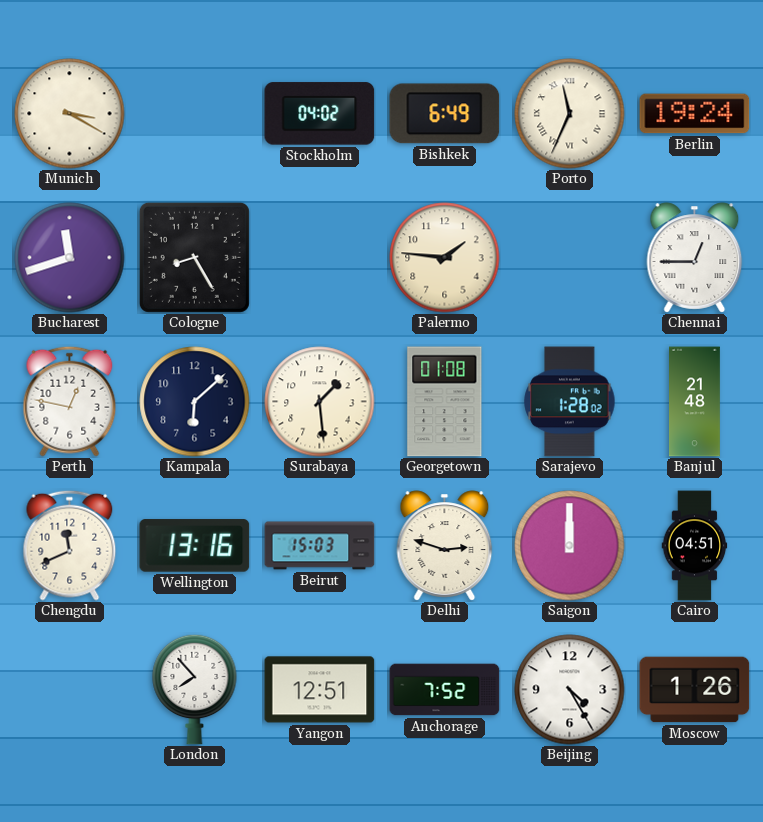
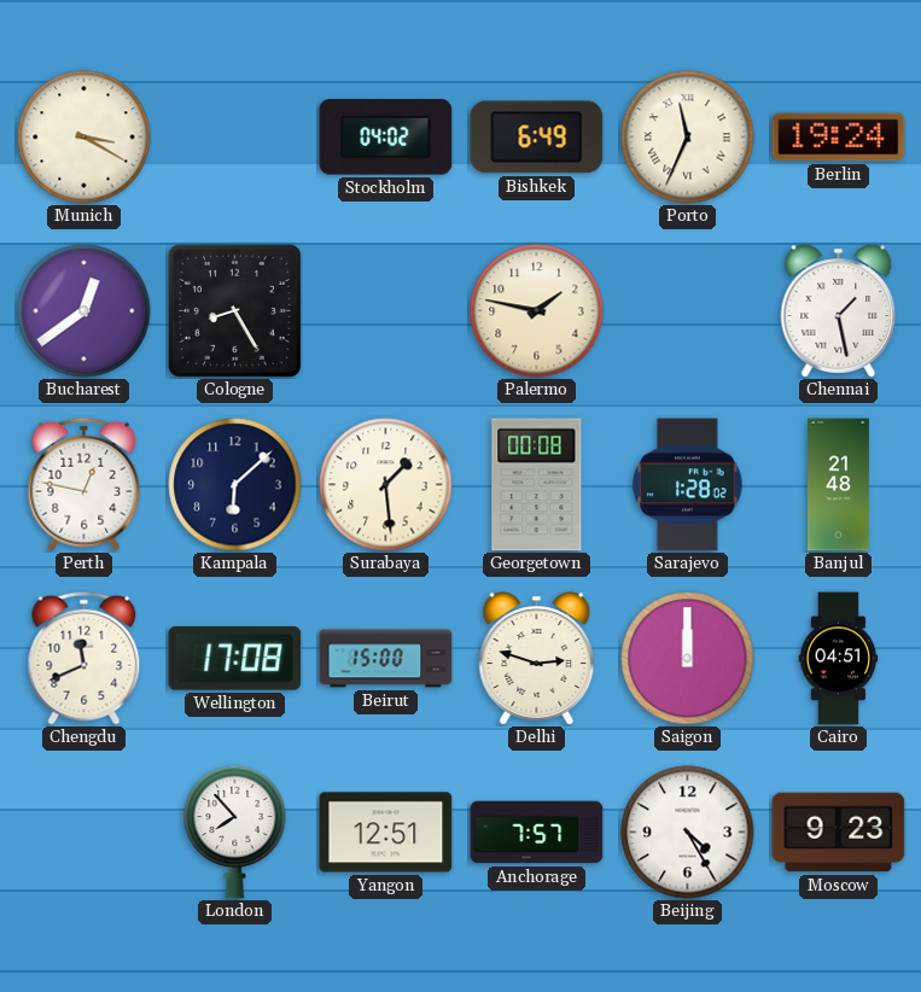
Bucharest: 11:42 -> 12:39
Palermo: 1:46 -> 1:47
Chennai: 12:45 -> 1:28
Georgetown: 01:08 -> 00:08
Wellington: 13:16 -> 17:08
Beirut: 15:03 -> 15:00
Anchorage: 7:52 -> 7:57
Moscow: 1:26 -> 9:23
